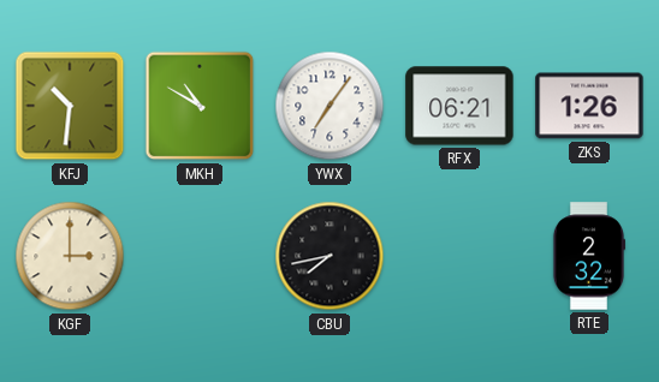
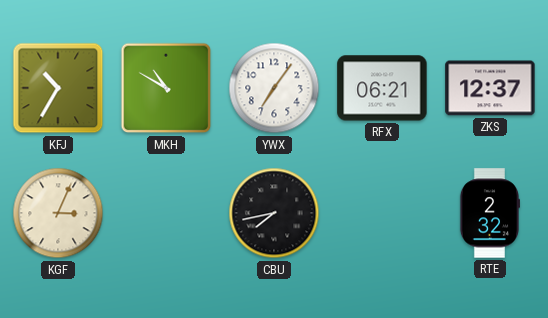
KFJ: 10:31 -> 10:35
ZKS: 1:26 -> 12:37
KGF: 3:00 -> 3:04
